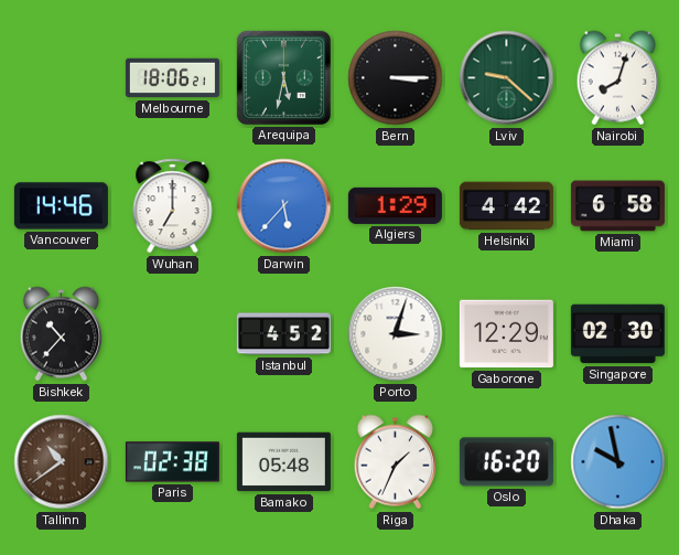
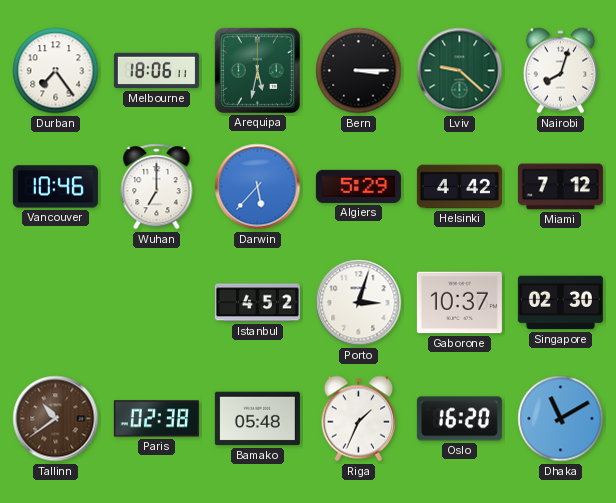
Durban: none -> 7:24
Melbourne: 18:06:21 -> 18:06:11
Vancouver: 14:46 -> 10:46
Algiers: 1:29 -> 5:29
Miami: 6:58 -> 7:12
Bishkek: 10:37 -> none
Gaborone: 12:29 -> 10:37
Dhaka: 9:58 -> 11:10
